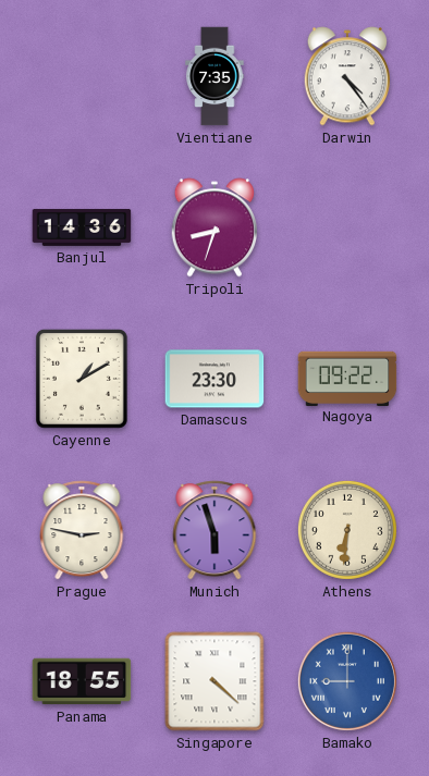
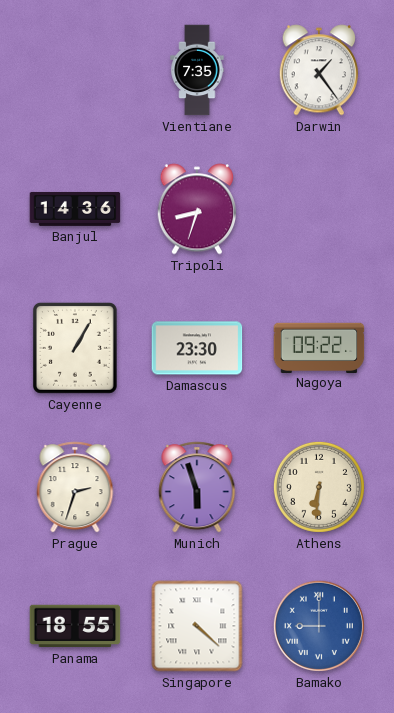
Darwin: 4:24 -> 1:24
Cayenne: 1:10 -> 1:05
Prague: 2:47 -> 2:33
